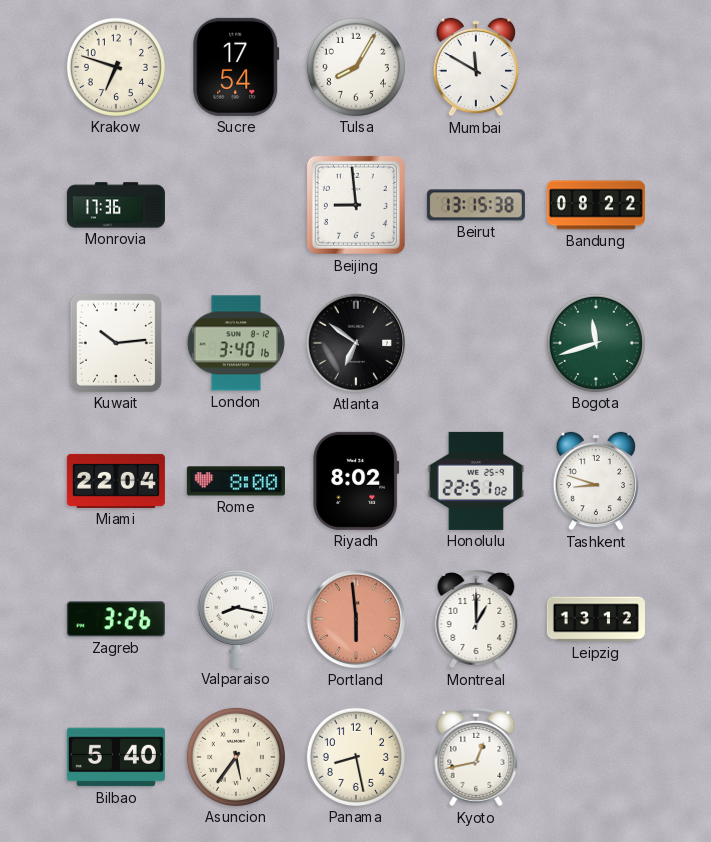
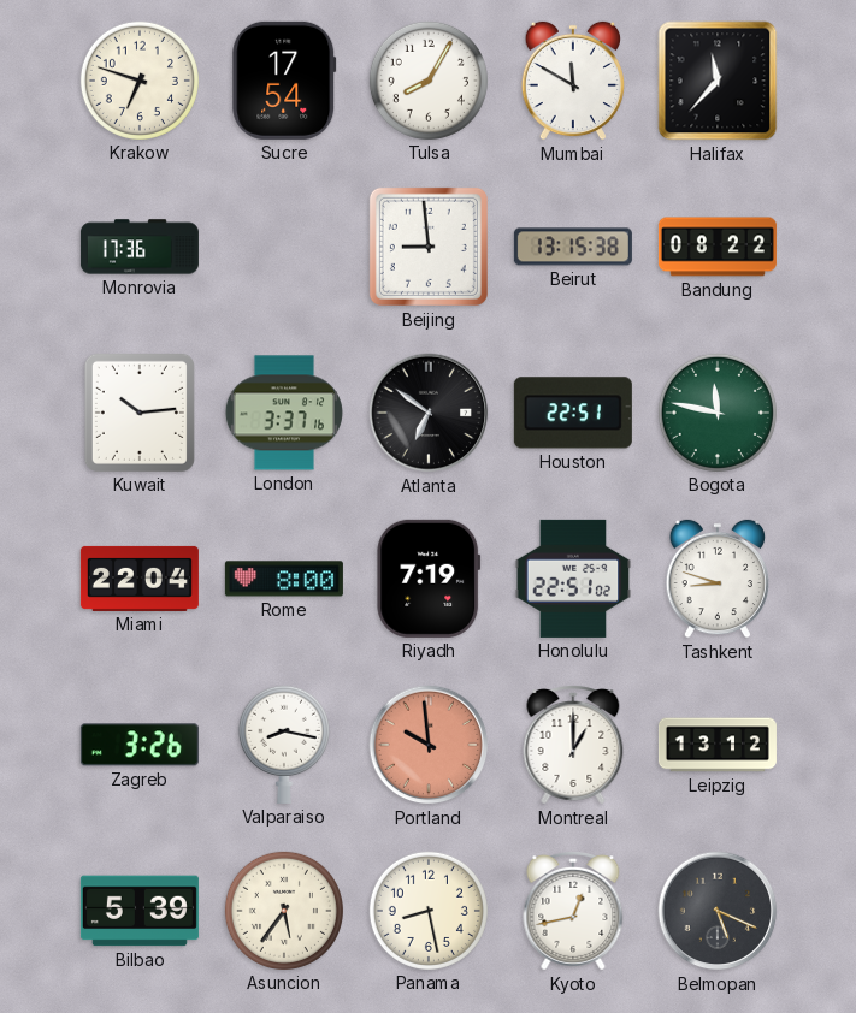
Halifax: none -> 11:37
London: 3:40 -> 3:37
Houston: none -> 22:51
Bogota: 11:42 -> 11:47
Riyadh: 8:02 -> 7:19
Portland: 5:59 -> 9:59
Bilbao: 5:40 -> 5:39
Belmopan: none -> 5:19
